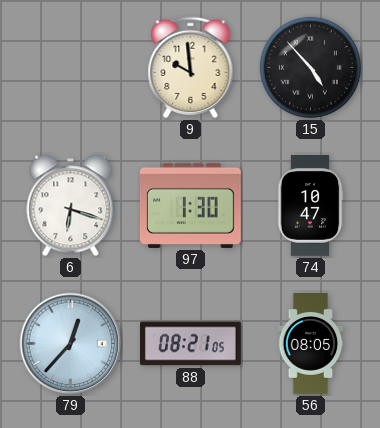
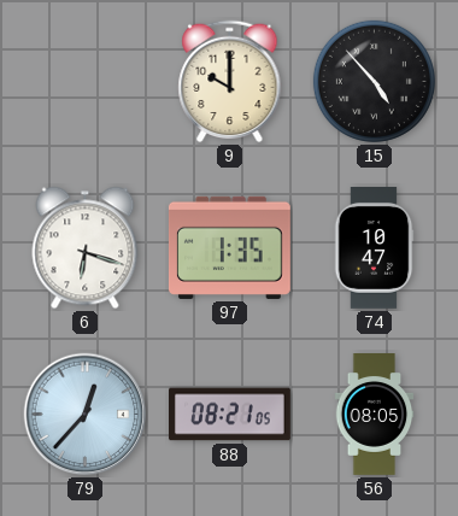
9: 9:59 -> 10:00
97: 1:30 -> 1:35
